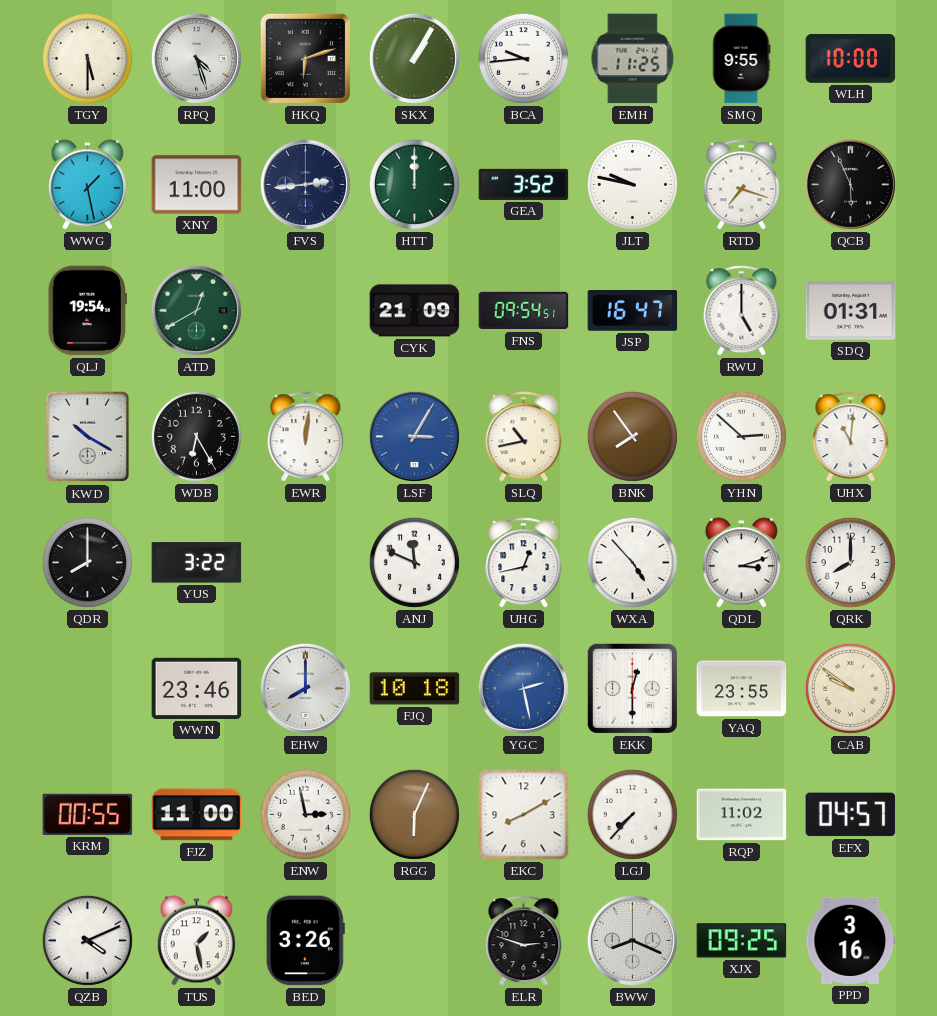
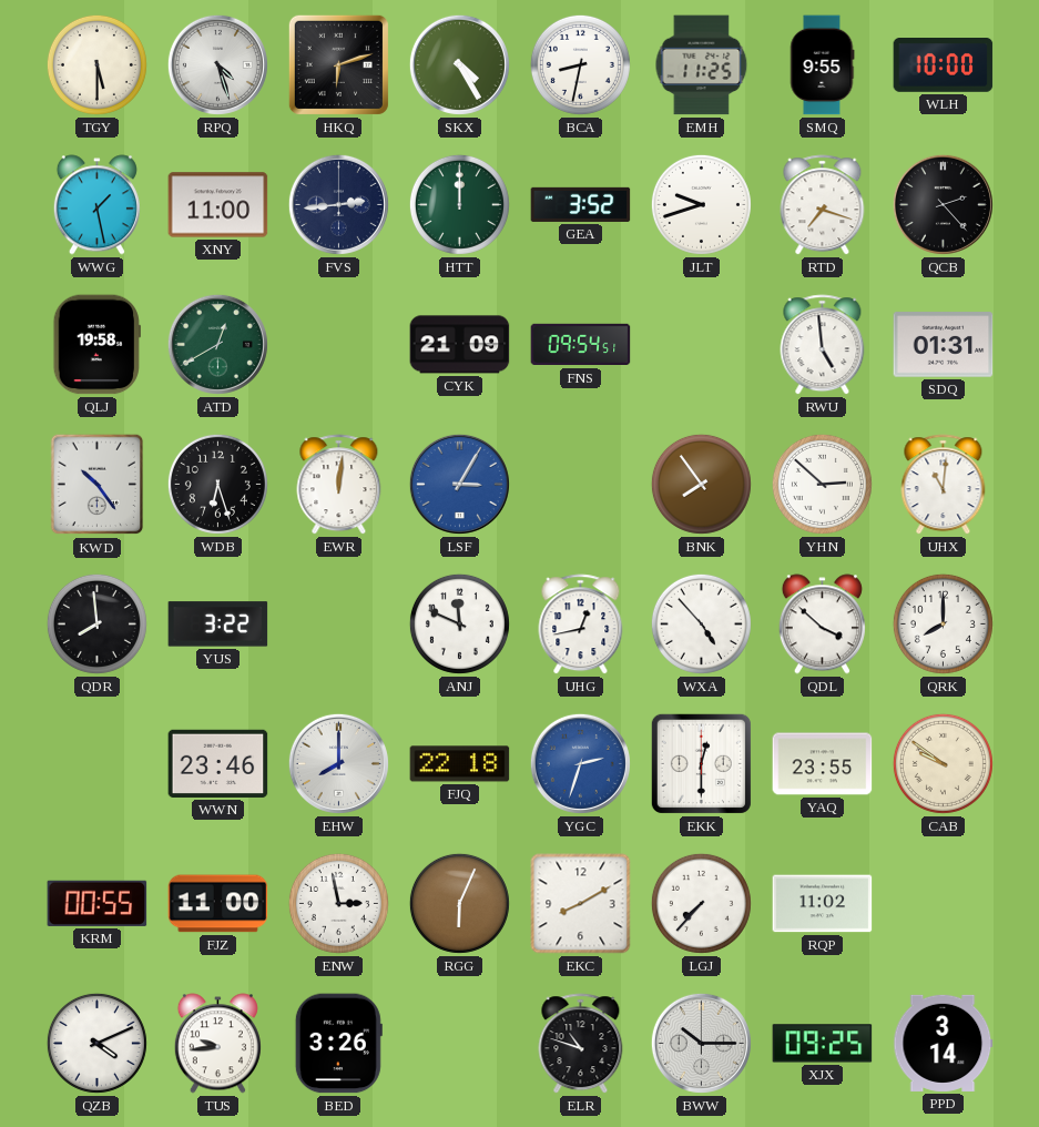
SKX: 1:05 -> 4:25
BCA: 9:44 -> 8:32
JLT: 9:47 -> 9:42
QCB: 5:56 -> 2:23
QLJ: 19:54 -> 19:58
JSP: 16:47 -> none
RWU: 5:00 -> 4:59
KWD: 10:20 -> 10:24
WDB: 6:25 -> 6:27
SLQ: 10:43 -> none
QDR: 8:00 -> 7:59
QDL: 3:12 -> 3:52
FJQ: 10:18 -> 22:18
YGC: 2:28 -> 2:33
EFX: 04:57 -> none
TUS: 1:28 -> 9:44
ELR: 2:48 -> 10:48
BWW: 8:19 -> 10:15
PPD: 3:16 -> 3:14
